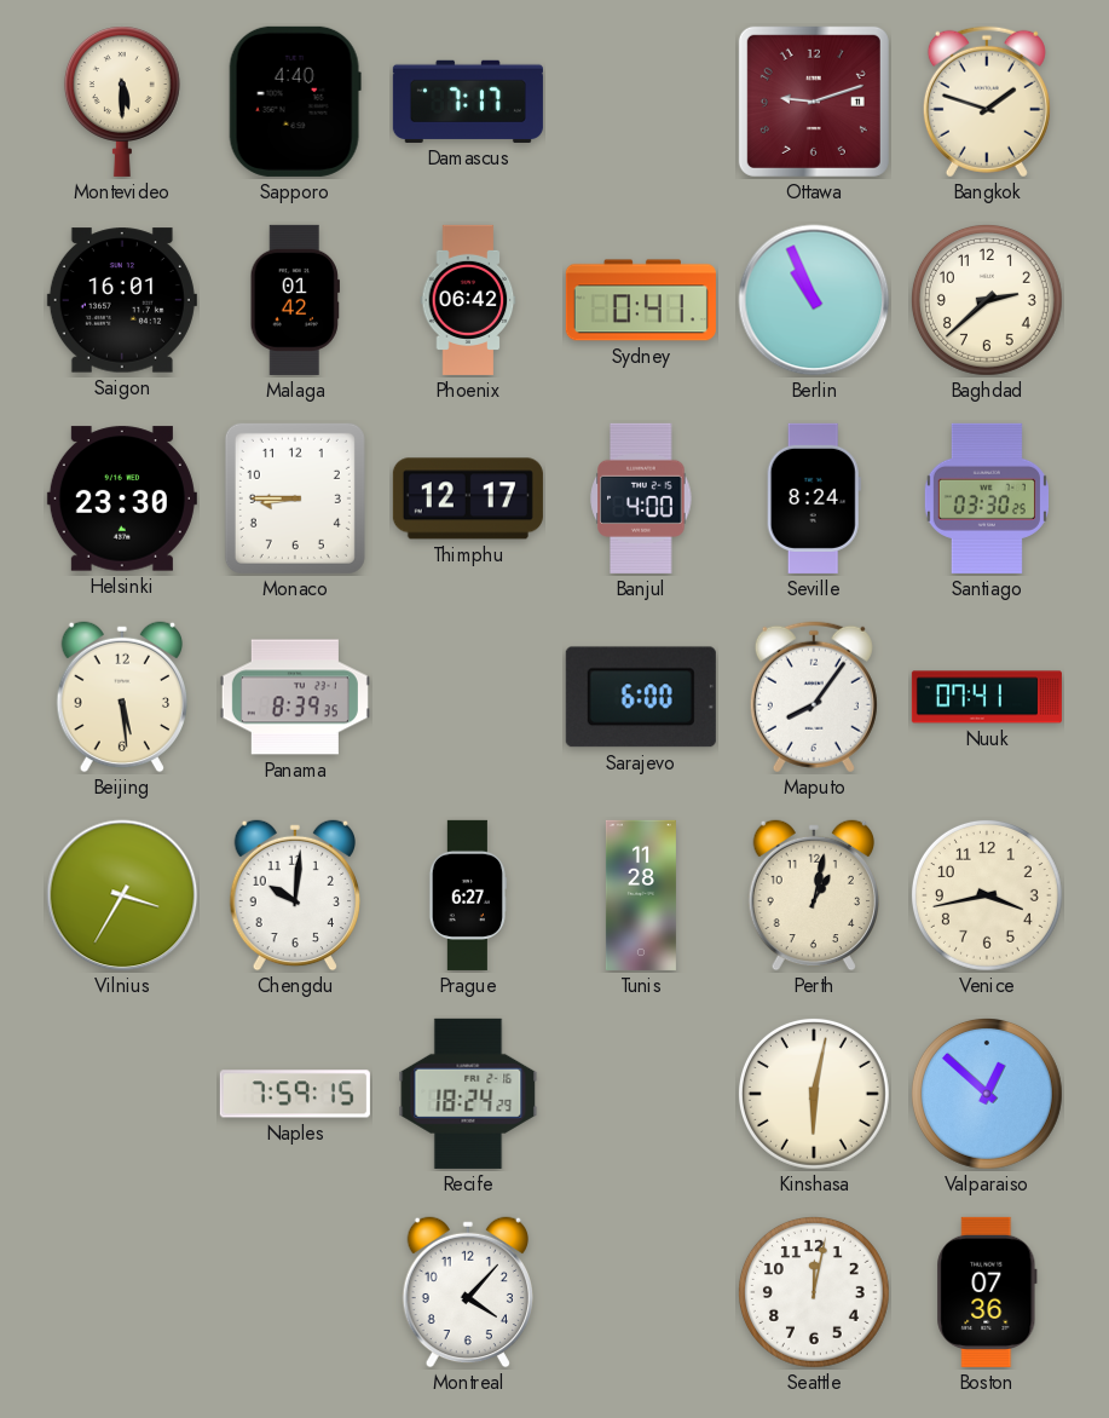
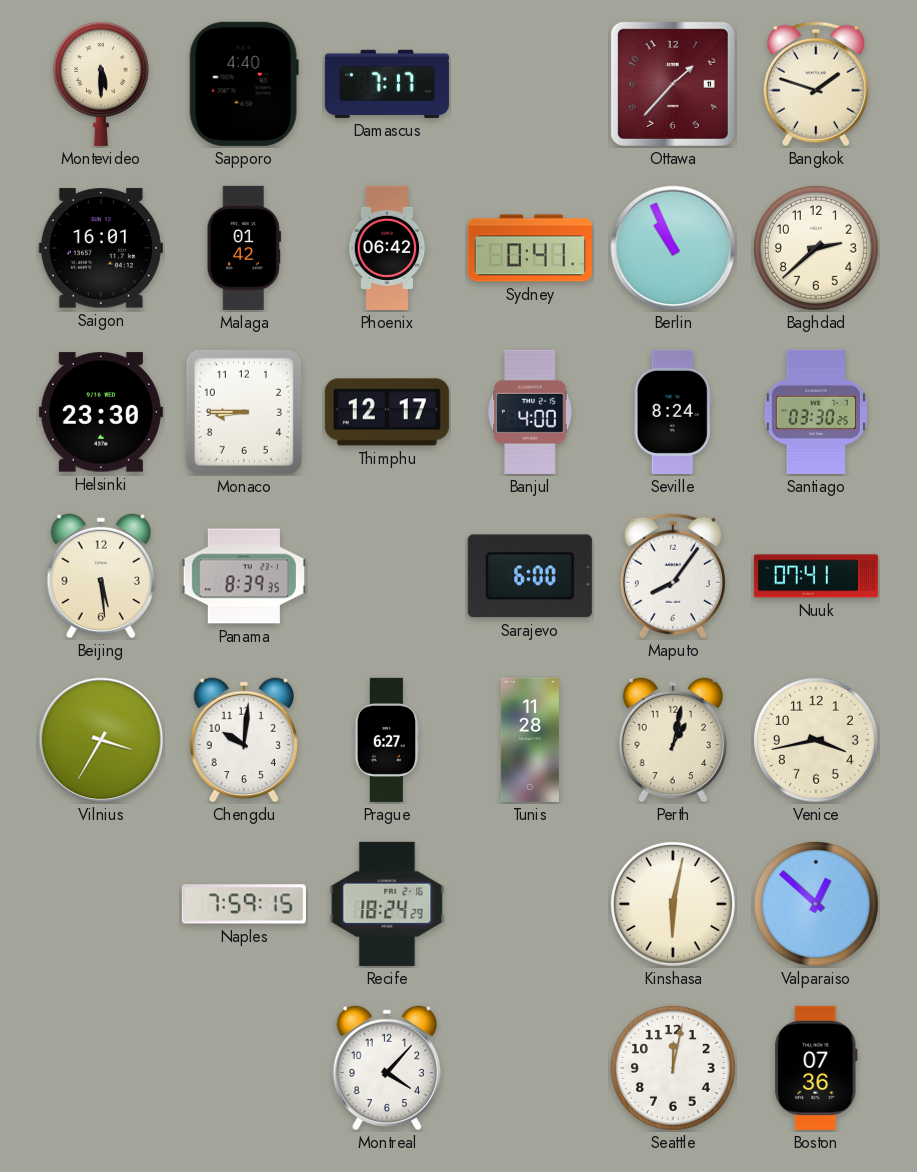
Ottawa: 9:12 -> 1:37
